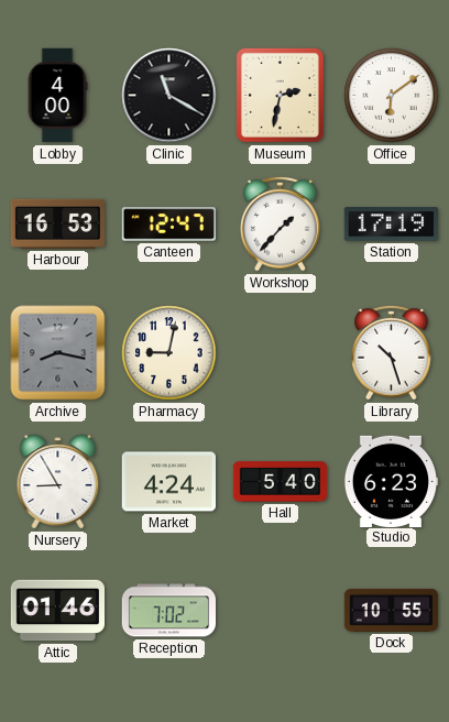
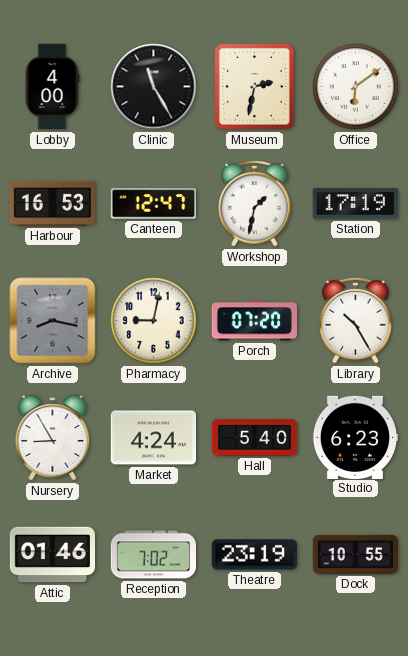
Clinic: 11:20 -> 11:25
Workshop: 1:37 -> 1:32
Porch: none -> 07:20
Library: 10:27 -> 10:25
Theatre: none -> 23:19
